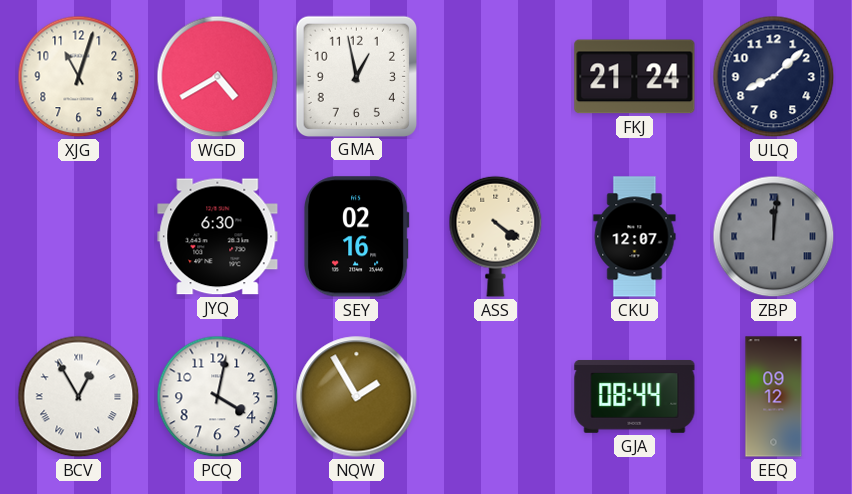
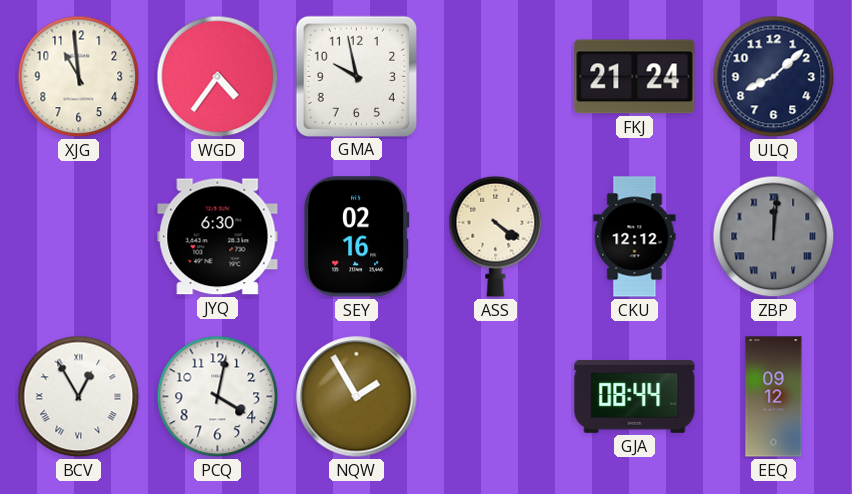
XJG: 11:03 -> 10:59
WGD: 4:40 -> 4:36
GMA: 12:58 -> 9:58
CKU: 12:07 -> 12:12
